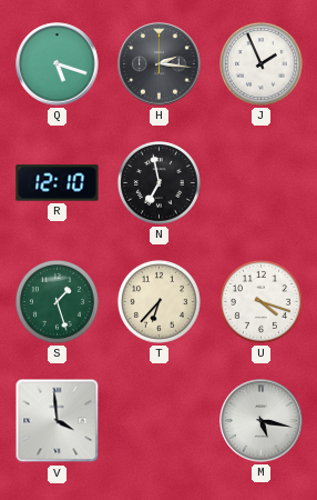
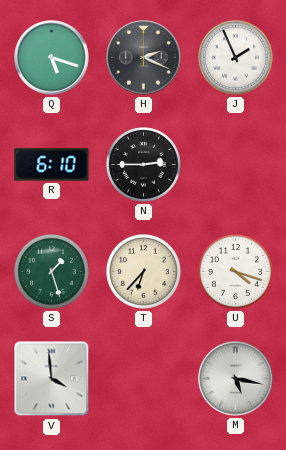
H: 2:16 -> 2:19
R: 12:10 -> 6:10
N: 6:58 -> 2:45
